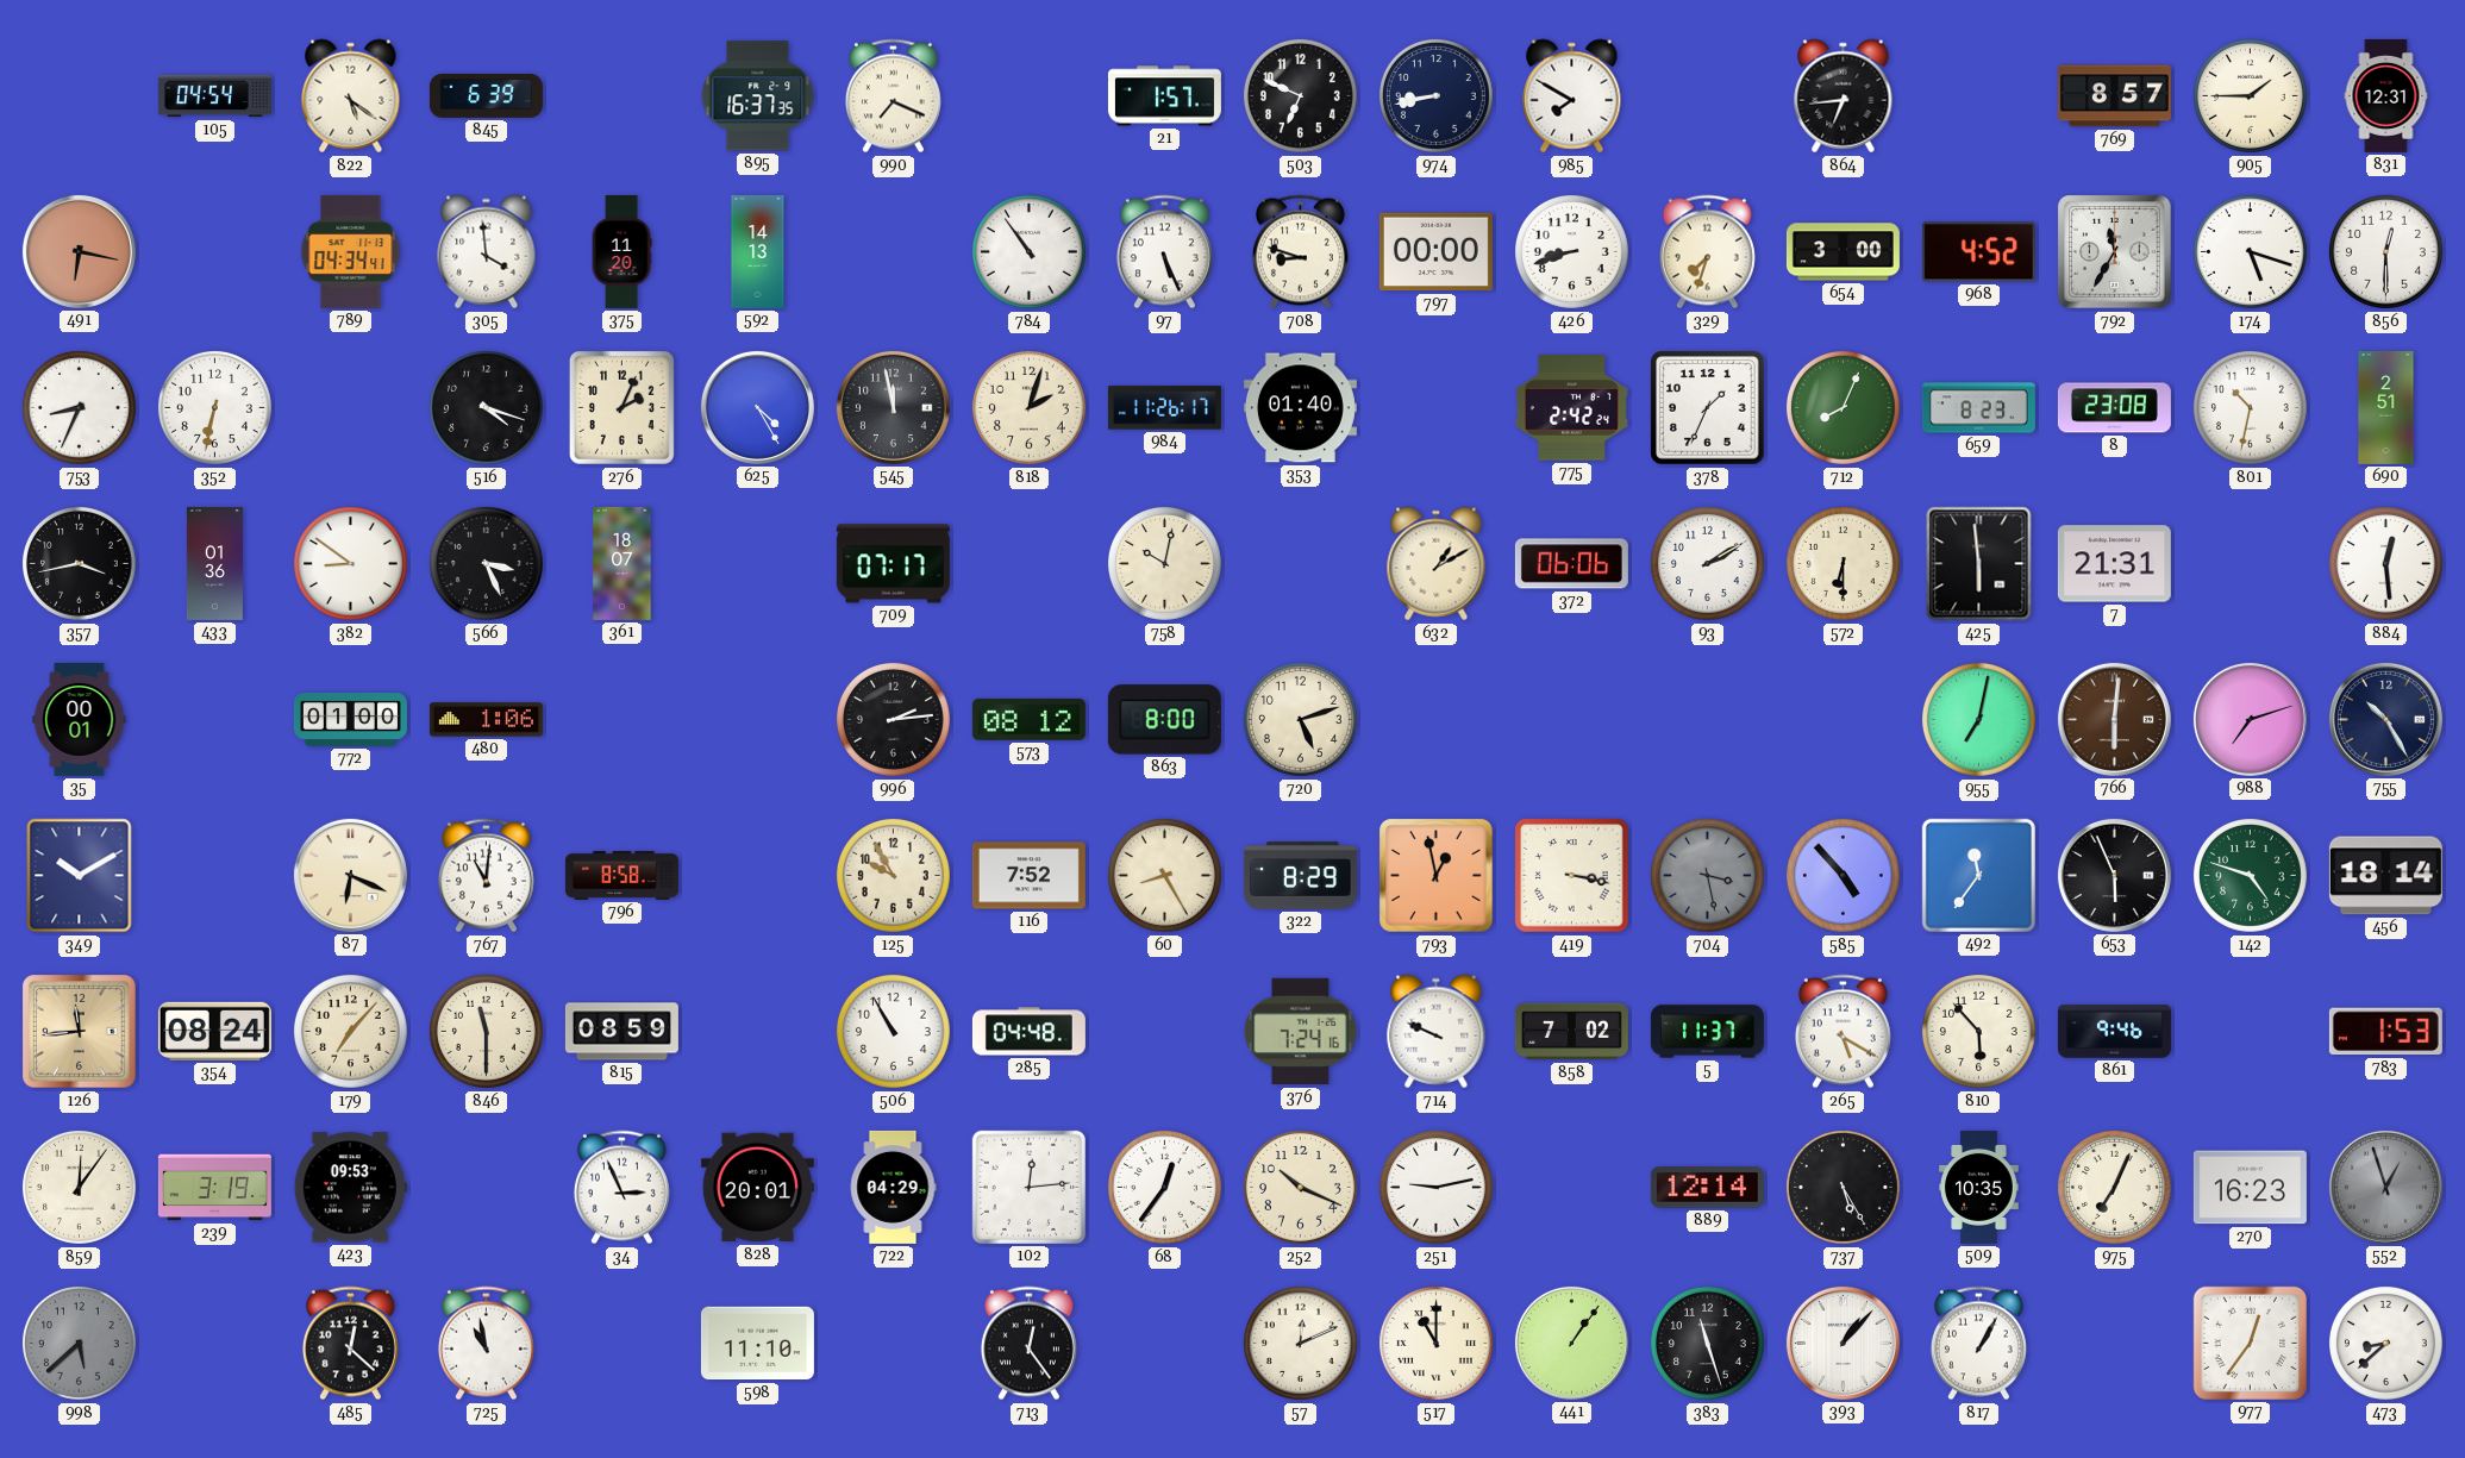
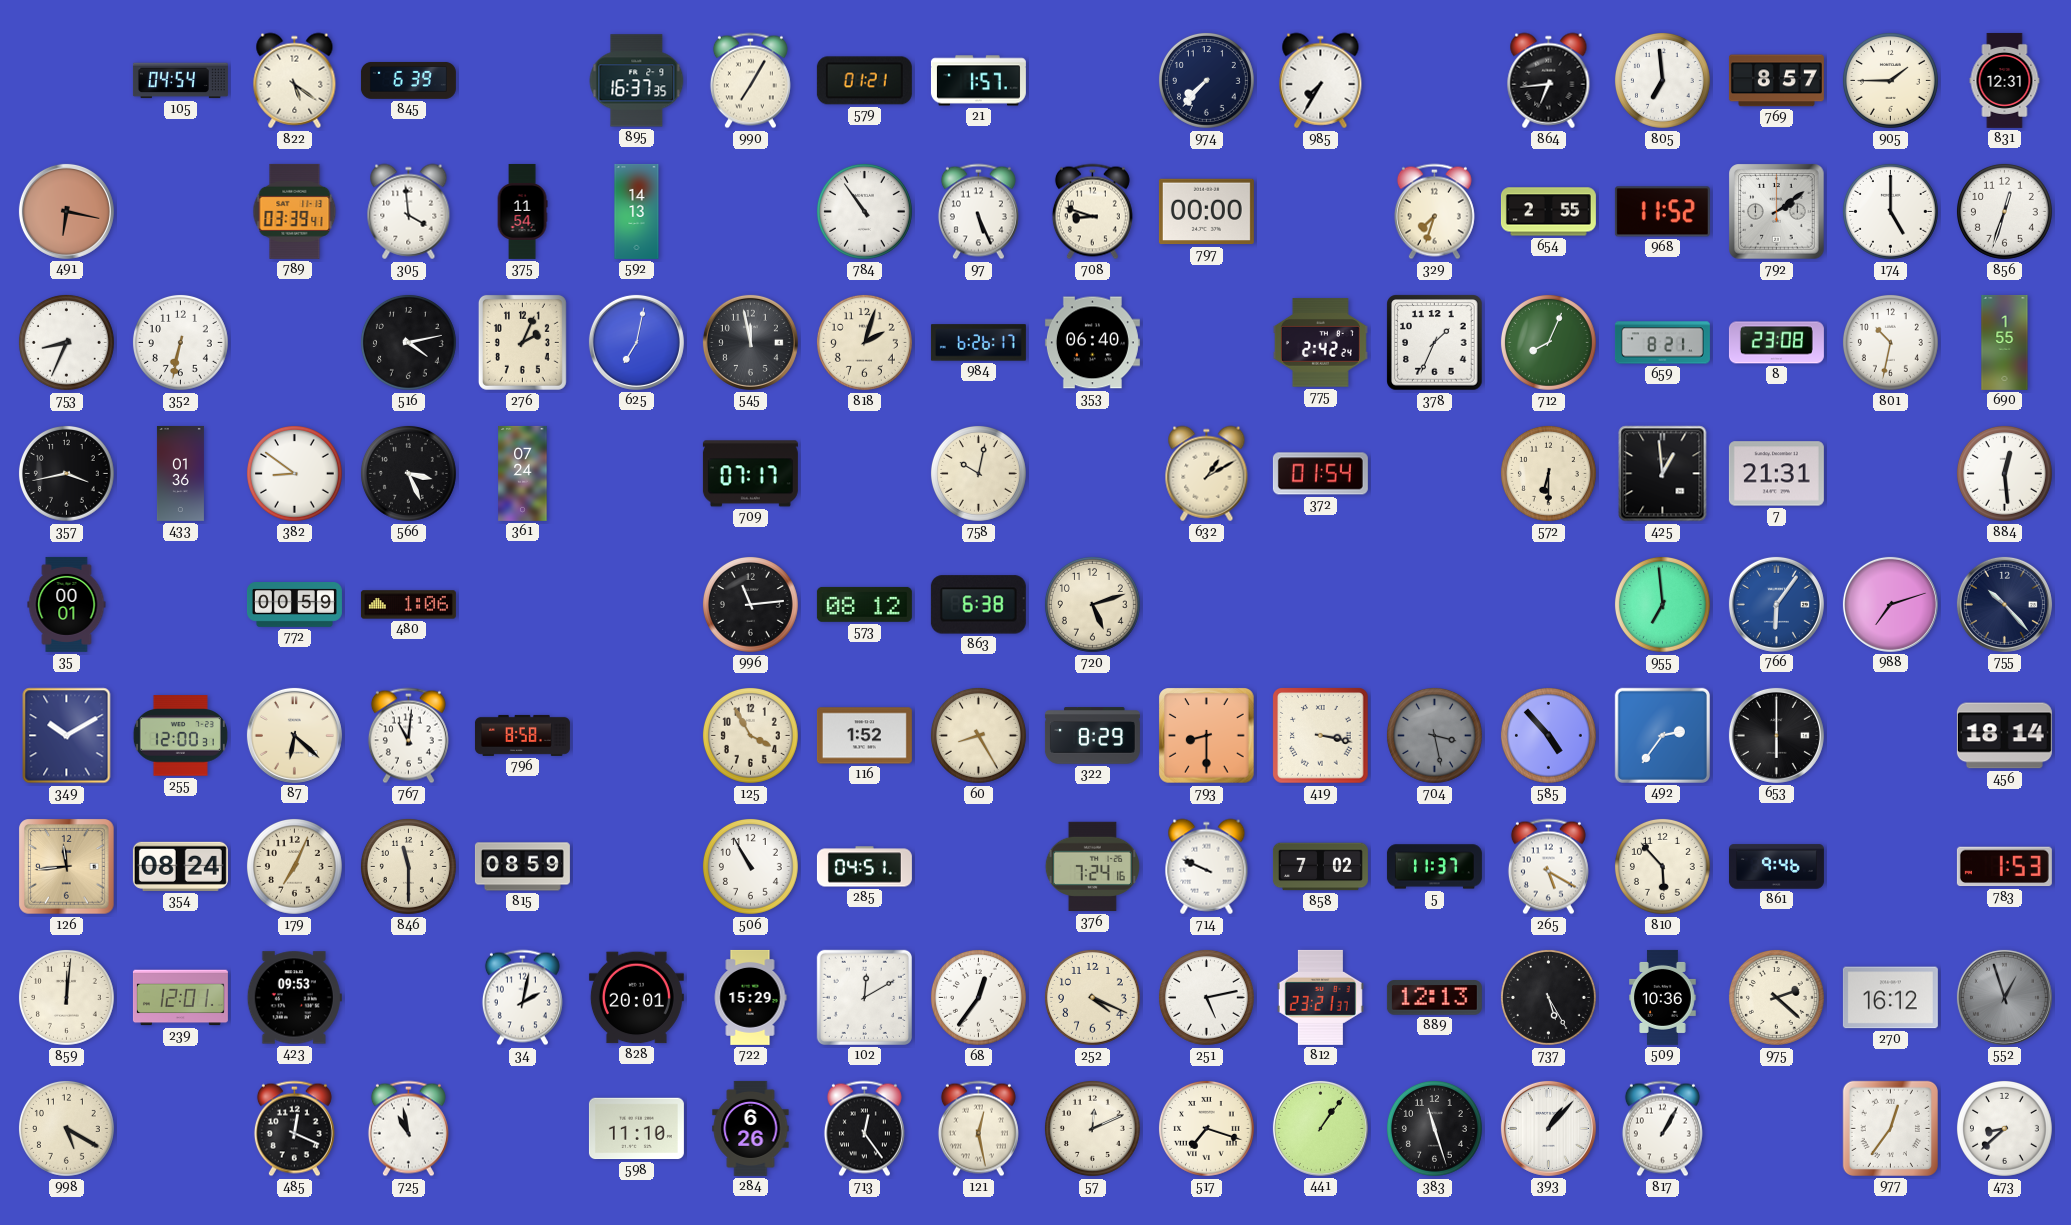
990: 7:19 -> 7:05
579: none -> 01:21
503: 6:49 -> none
974: 8:43 -> 7:37
985: 7:50 -> 7:35
805: none -> 6:59
789: 04:34 -> 03:39
375: 11:20 -> 11:54
426: 8:42 -> none
654: 3:00 -> 2:55
968: 4:52 -> 11:52
792: 11:35 -> 2:09
174: 5:18 -> 5:00
856: 12:30 -> 12:33
516: 4:18 -> 4:13
625: 4:25 -> 7:02
984: 11:26 -> 6:26
353: 01:40 -> 06:40
659: 8:23 -> 8:21
690: 2:51 -> 1:55
361: 18:07 -> 07:24
372: 06:06 -> 01:54
93: 2:10 -> none
425: 5:59 -> 12:59
772: 01:00 -> 00:59
996: 2:14 -> 11:14
863: 8:00 -> 6:38
955: 7:02 -> 6:59
766: 6:01 -> 6:06
766 dial: brown -> blue
755: 10:25 -> 10:23
255: none -> 12:00
87: 6:19 -> 6:22
125: 9:55 -> 3:55
116: 7:52 -> 1:52
793: 12:58 -> 8:30
492: 11:36 -> 2:36
653: 5:56 -> 6:00
142: 4:48 -> none
179: 7:07 -> 7:04
285: 04:48 -> 04:51
859: 12:06 -> 12:01
239: 3:19 -> 12:01
34: 2:56 -> 2:02
722: 04:29 -> 15:29
102: 12:14 -> 12:10
252: 10:19 -> 4:19
251: 9:13 -> 5:13
812: none -> 23:21
889: 12:14 -> 12:13
509: 10:35 -> 10:36
975: 7:04 -> 2:22
270: 16:23 -> 16:12
998: 5:38 -> 5:20
998 dial: grey -> cream
485: 12:22 -> 12:19
284: none -> 6:26
121: none -> 12:28
517: 11:00 -> 7:18
